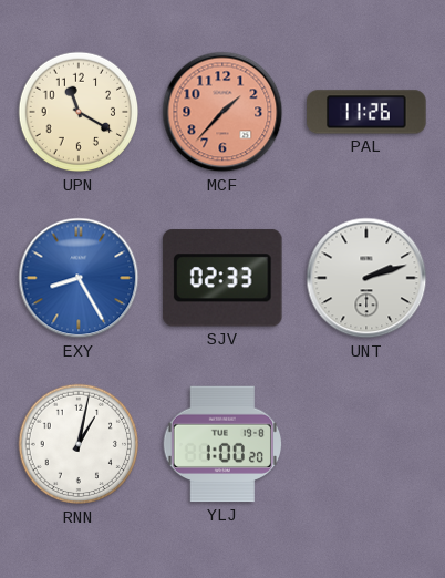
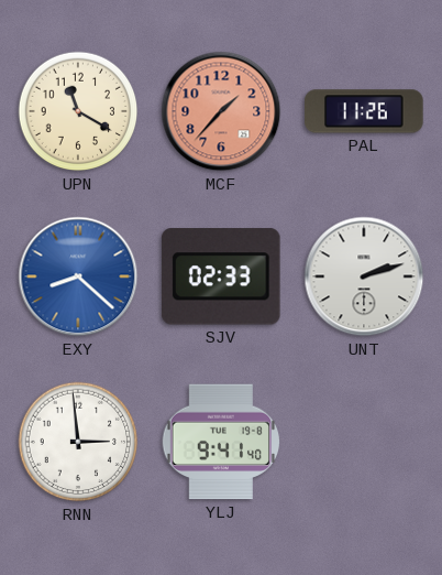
EXY: 8:25 -> 8:22
RNN: 1:02 -> 2:59
YLJ: 1:00 -> 9:41
